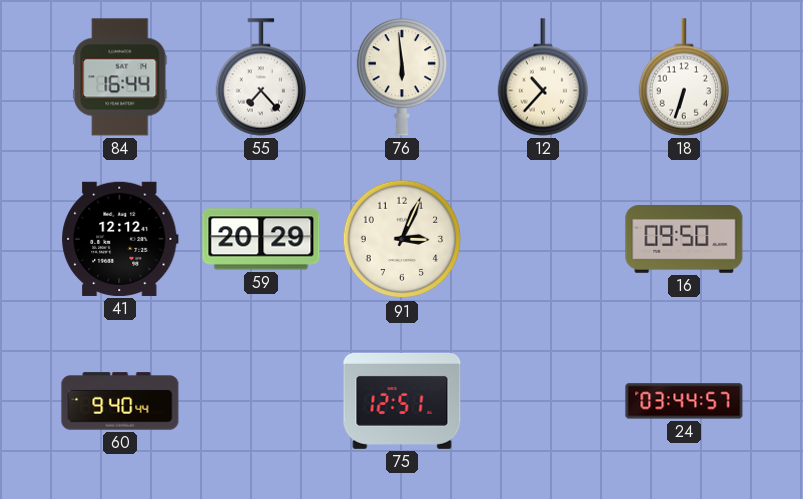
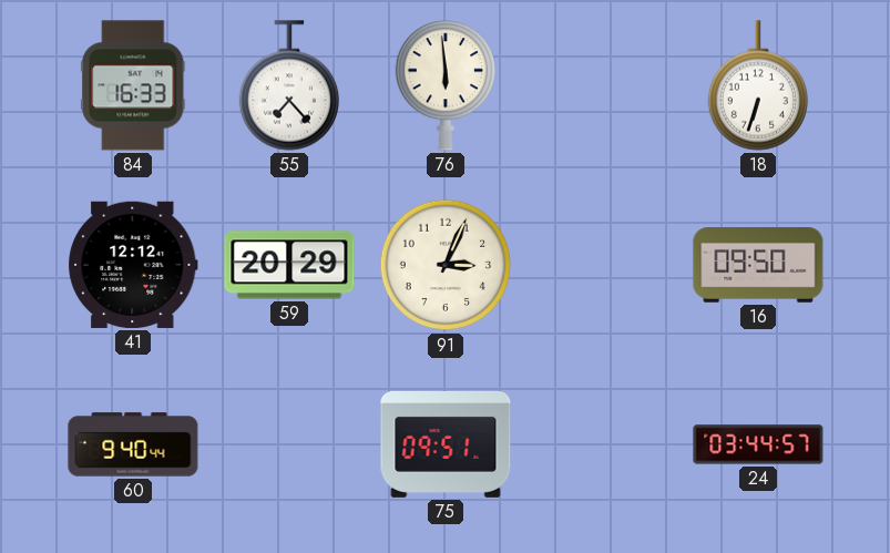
84: 16:44 -> 16:33
12: 10:37 -> none
75: 12:51 -> 09:51
